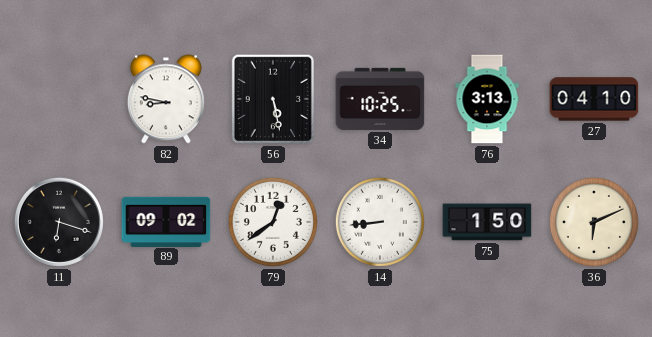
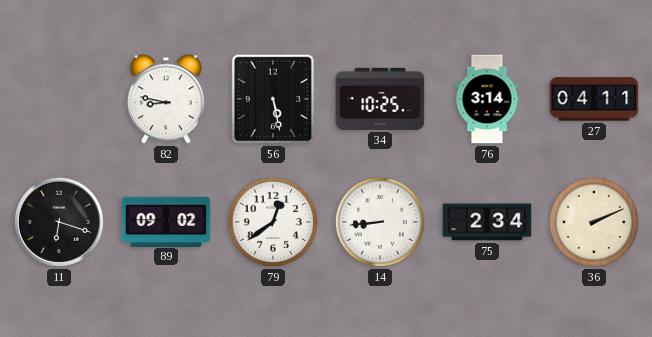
76: 3:13 -> 3:14
27: 04:10 -> 04:11
75: 1:50 -> 2:34
36: 6:11 -> 2:11
